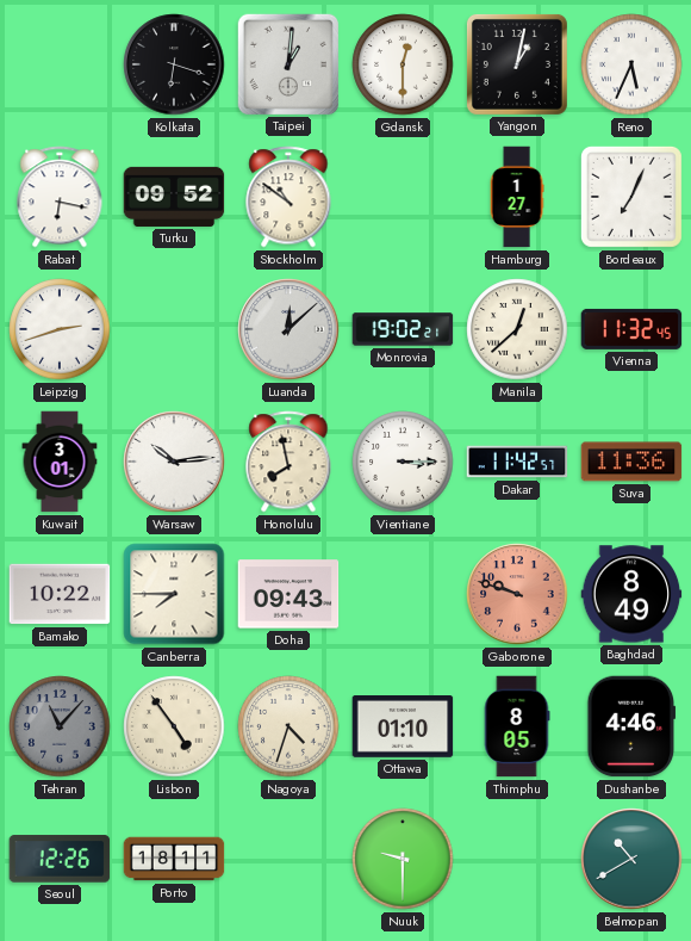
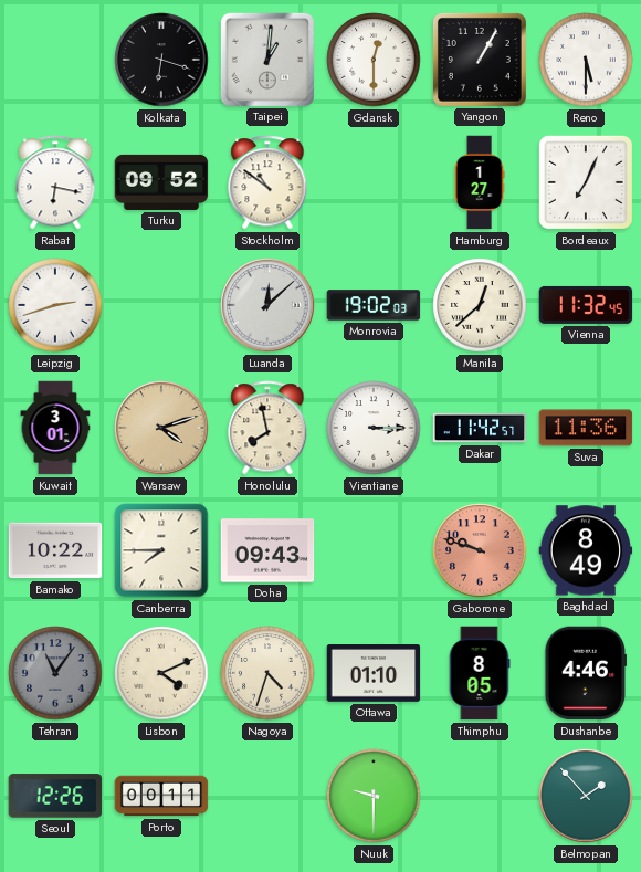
Yangon: 1:02 -> 1:05
Reno: 5:34 -> 5:30
Monrovia: 19:02:21 -> 19:02:03
Warsaw: 10:14 -> 4:12
Warsaw dial: white -> champagne
Tehran: 11:07 -> 11:06
Lisbon: 4:54 -> 4:11
Porto: 18:11 -> 00:11
Belmopan: 10:40 -> 1:53
